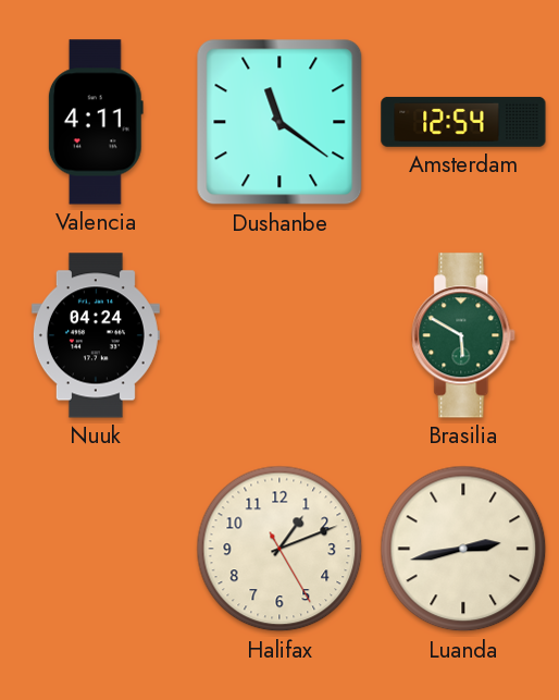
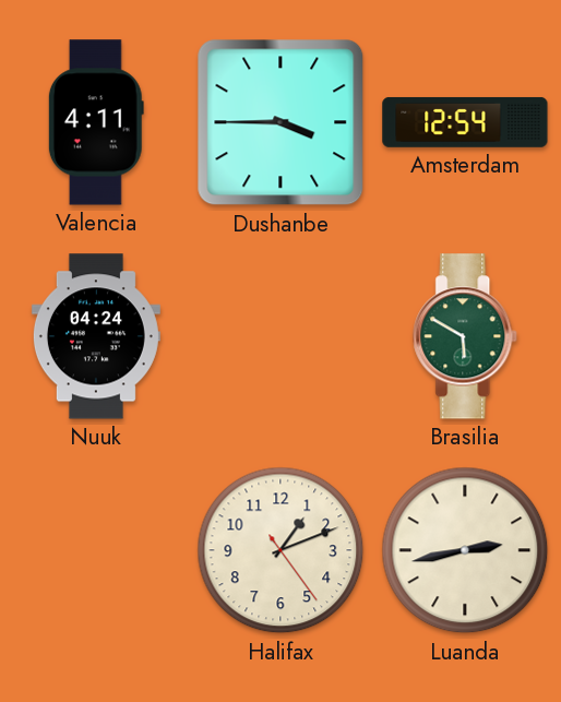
Dushanbe: 11:21 -> 3:45
Halifax: 1:11:25 -> 1:11:24
